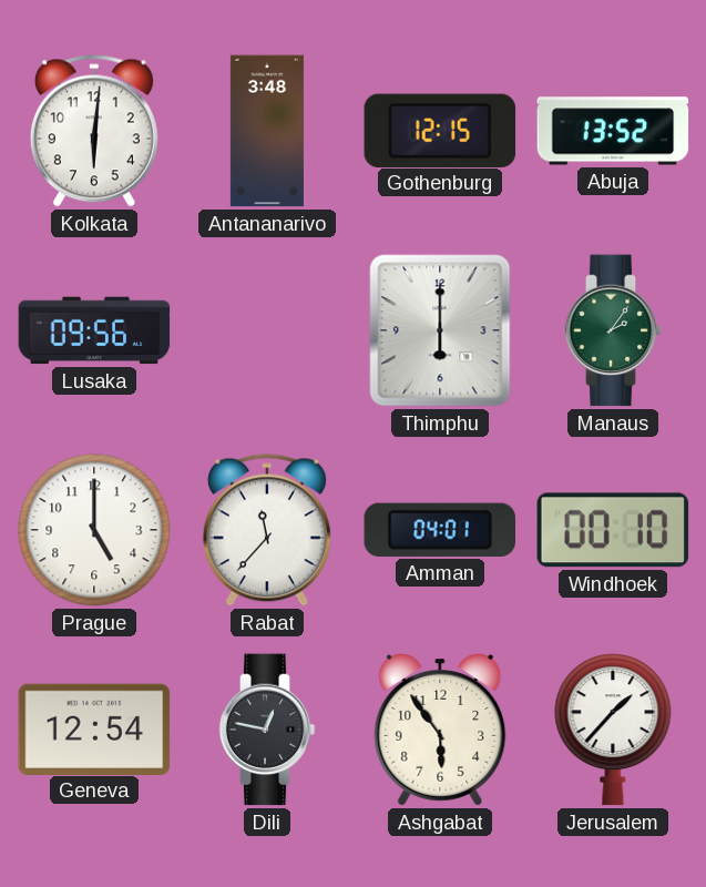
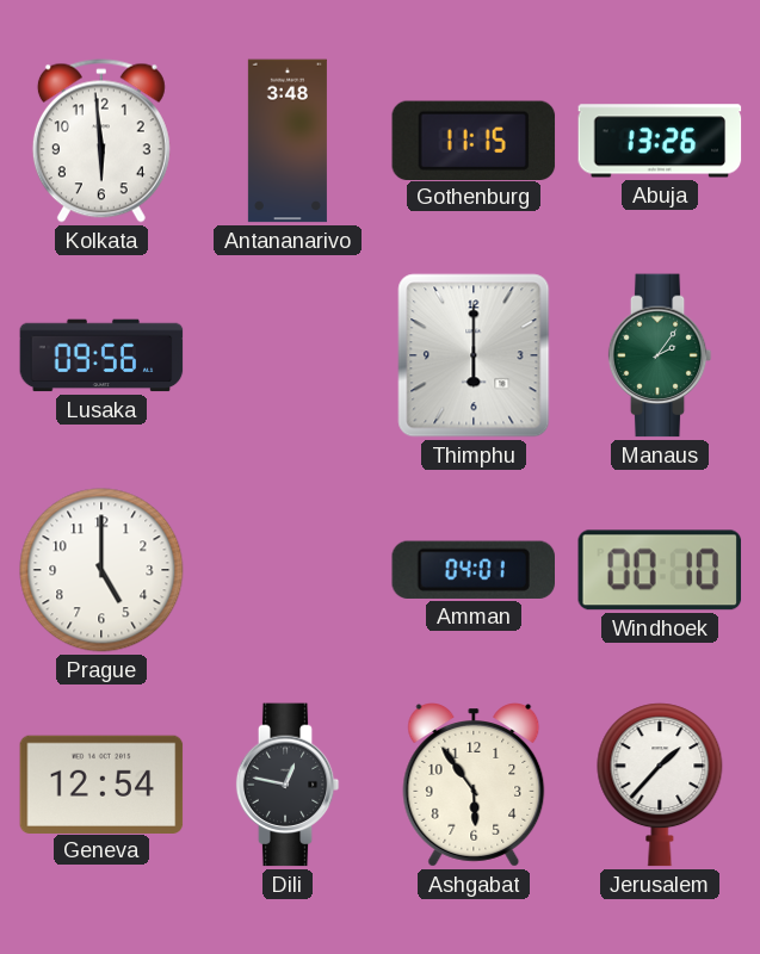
Kolkata: 6:01 -> 5:59
Gothenburg: 12:15 -> 11:15
Abuja: 13:52 -> 13:26
Rabat: 11:37 -> none
